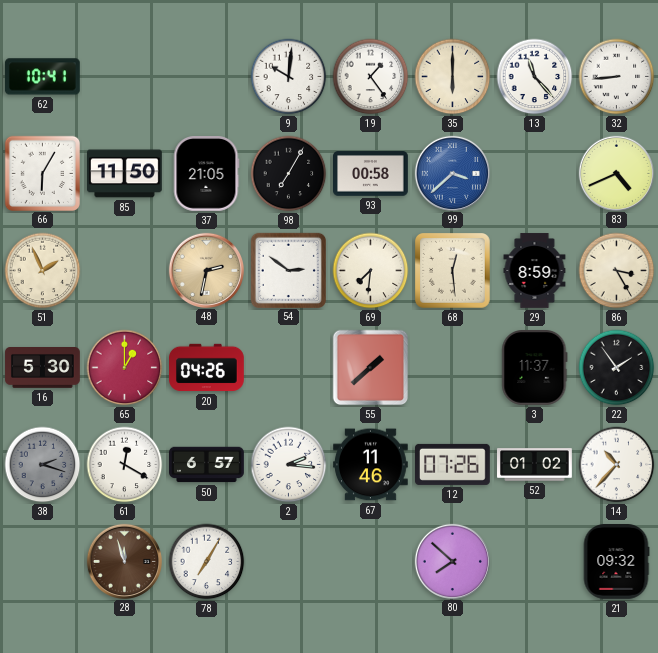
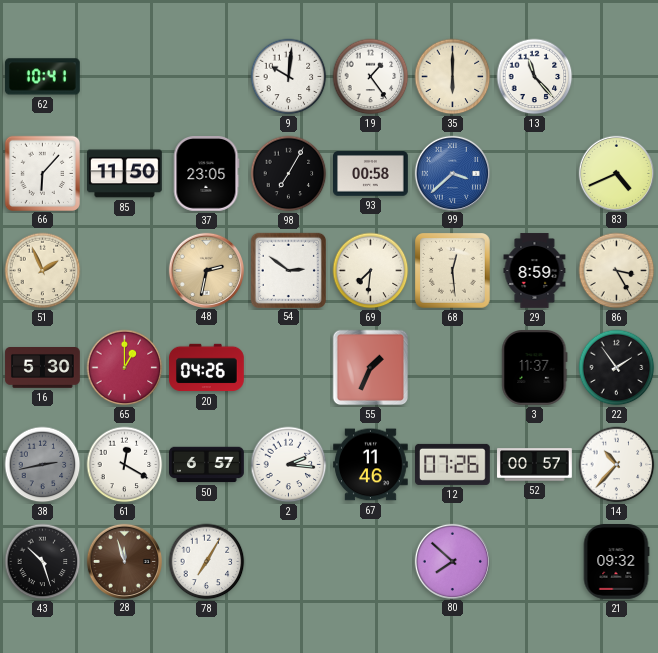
32: 8:44 -> none
66: 6:05 -> 6:07
37: 21:05 -> 23:05
55: 1:38 -> 1:34
38: 2:18 -> 2:43
52: 01:02 -> 00:57
43: none -> 10:27
